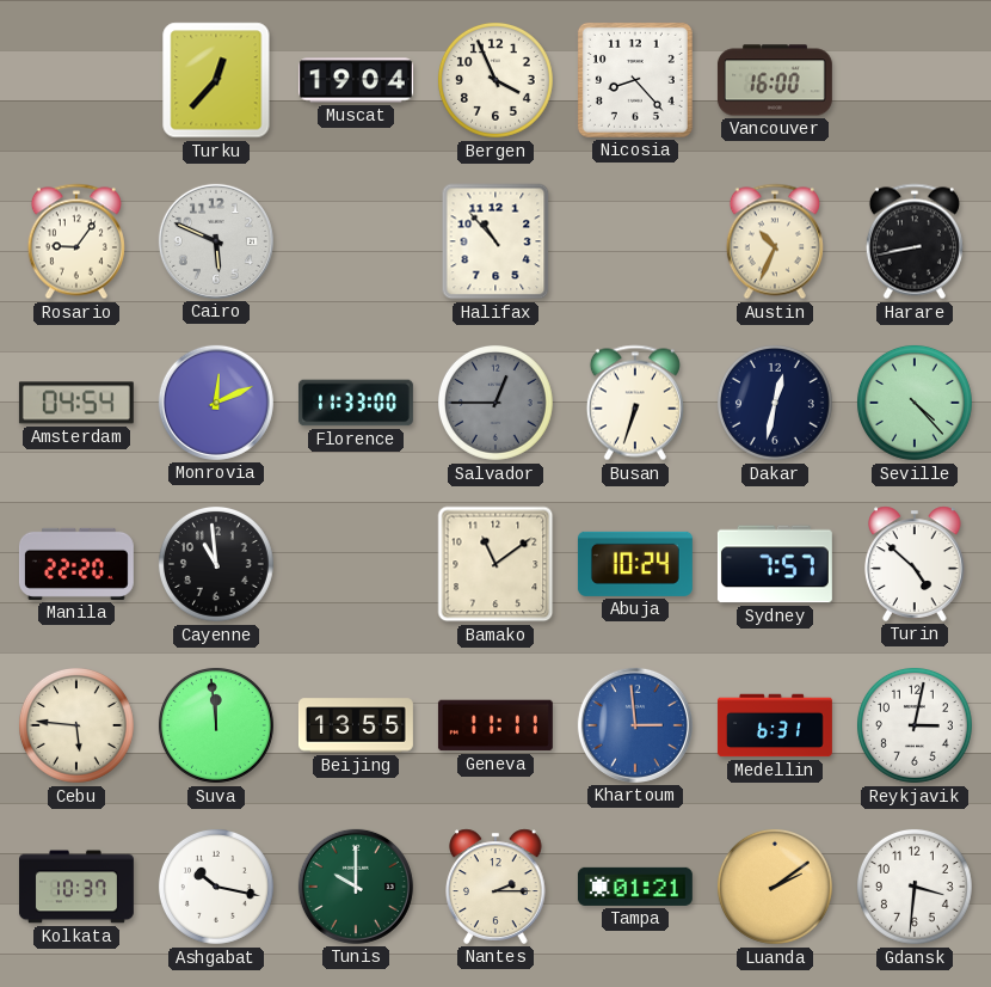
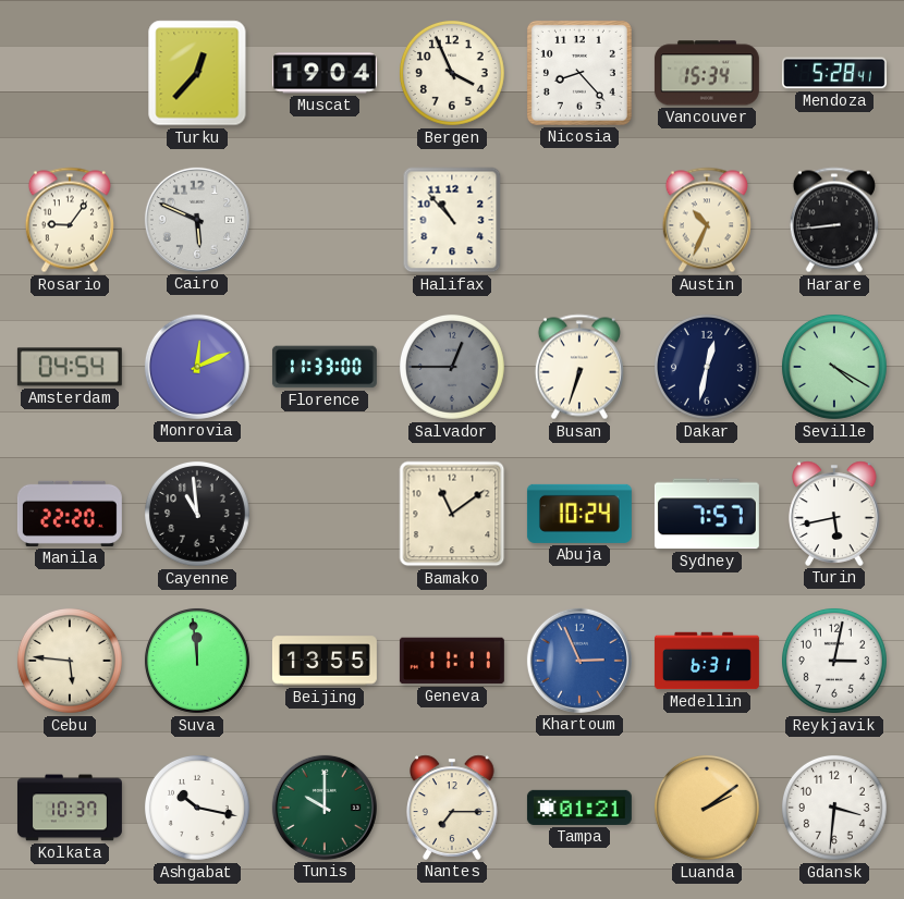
Vancouver: 16:00 -> 15:34
Mendoza: none -> 5:28
Harare: 8:43 -> 8:44
Seville: 4:23 -> 4:20
Turin: 4:52 -> 5:43
Khartoum: 2:59 -> 2:56
Nantes: 2:15 -> 7:15
